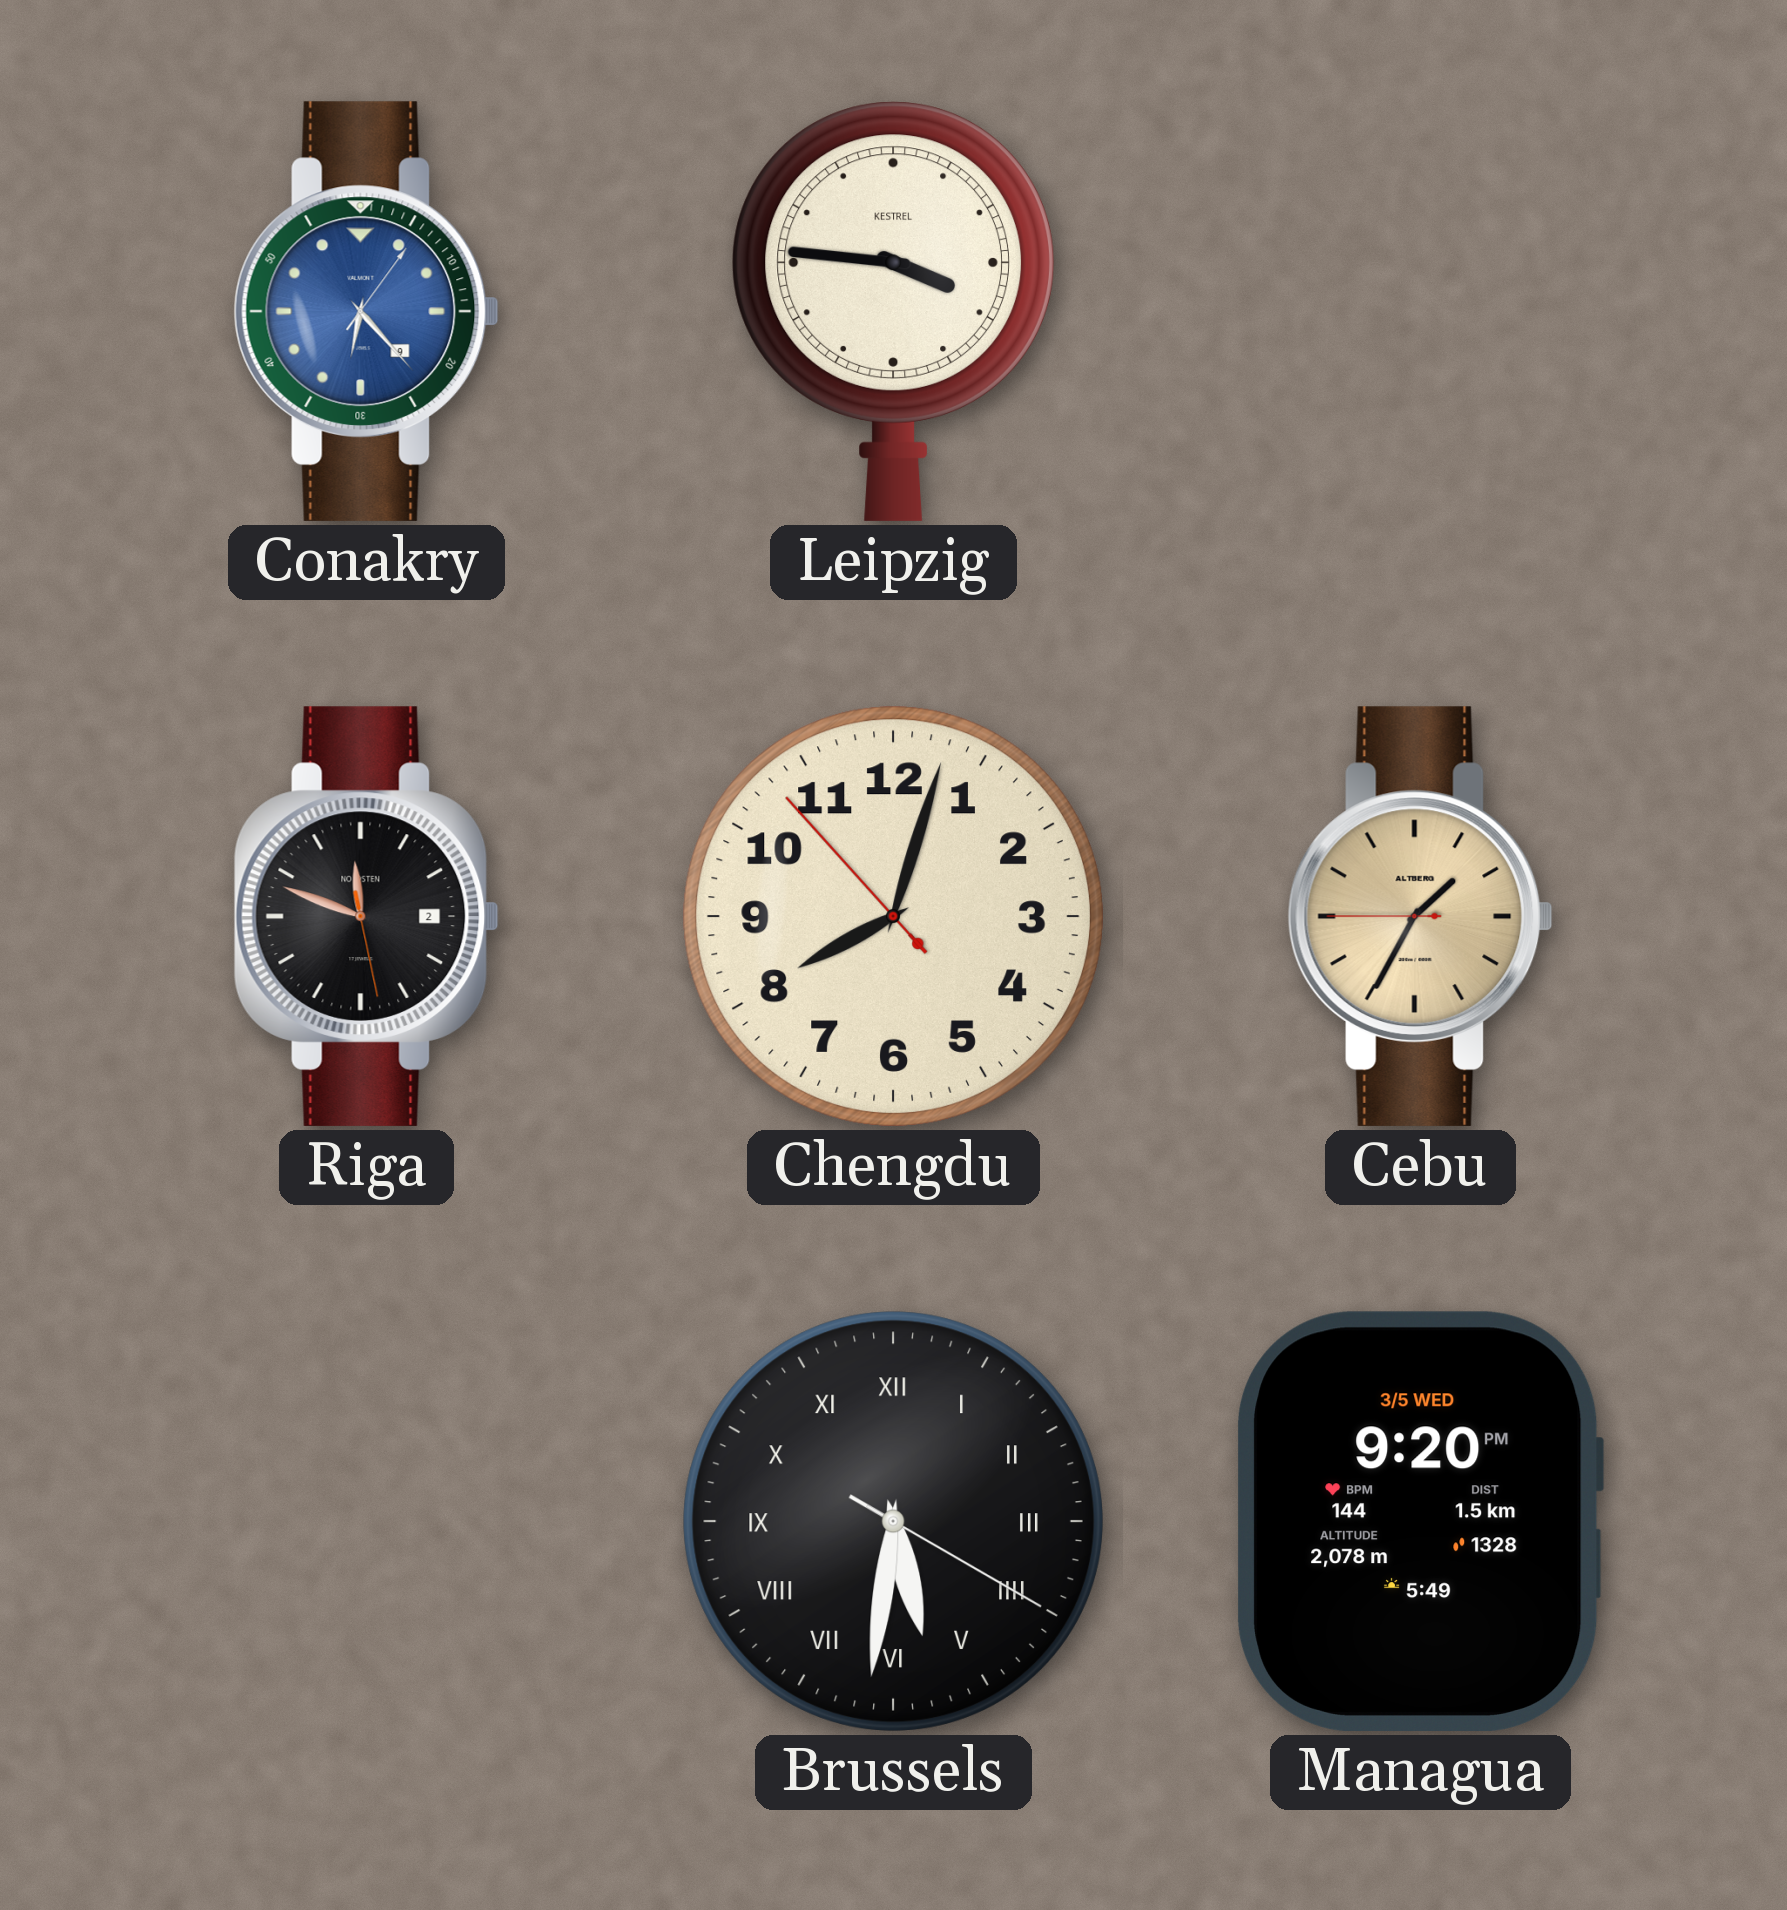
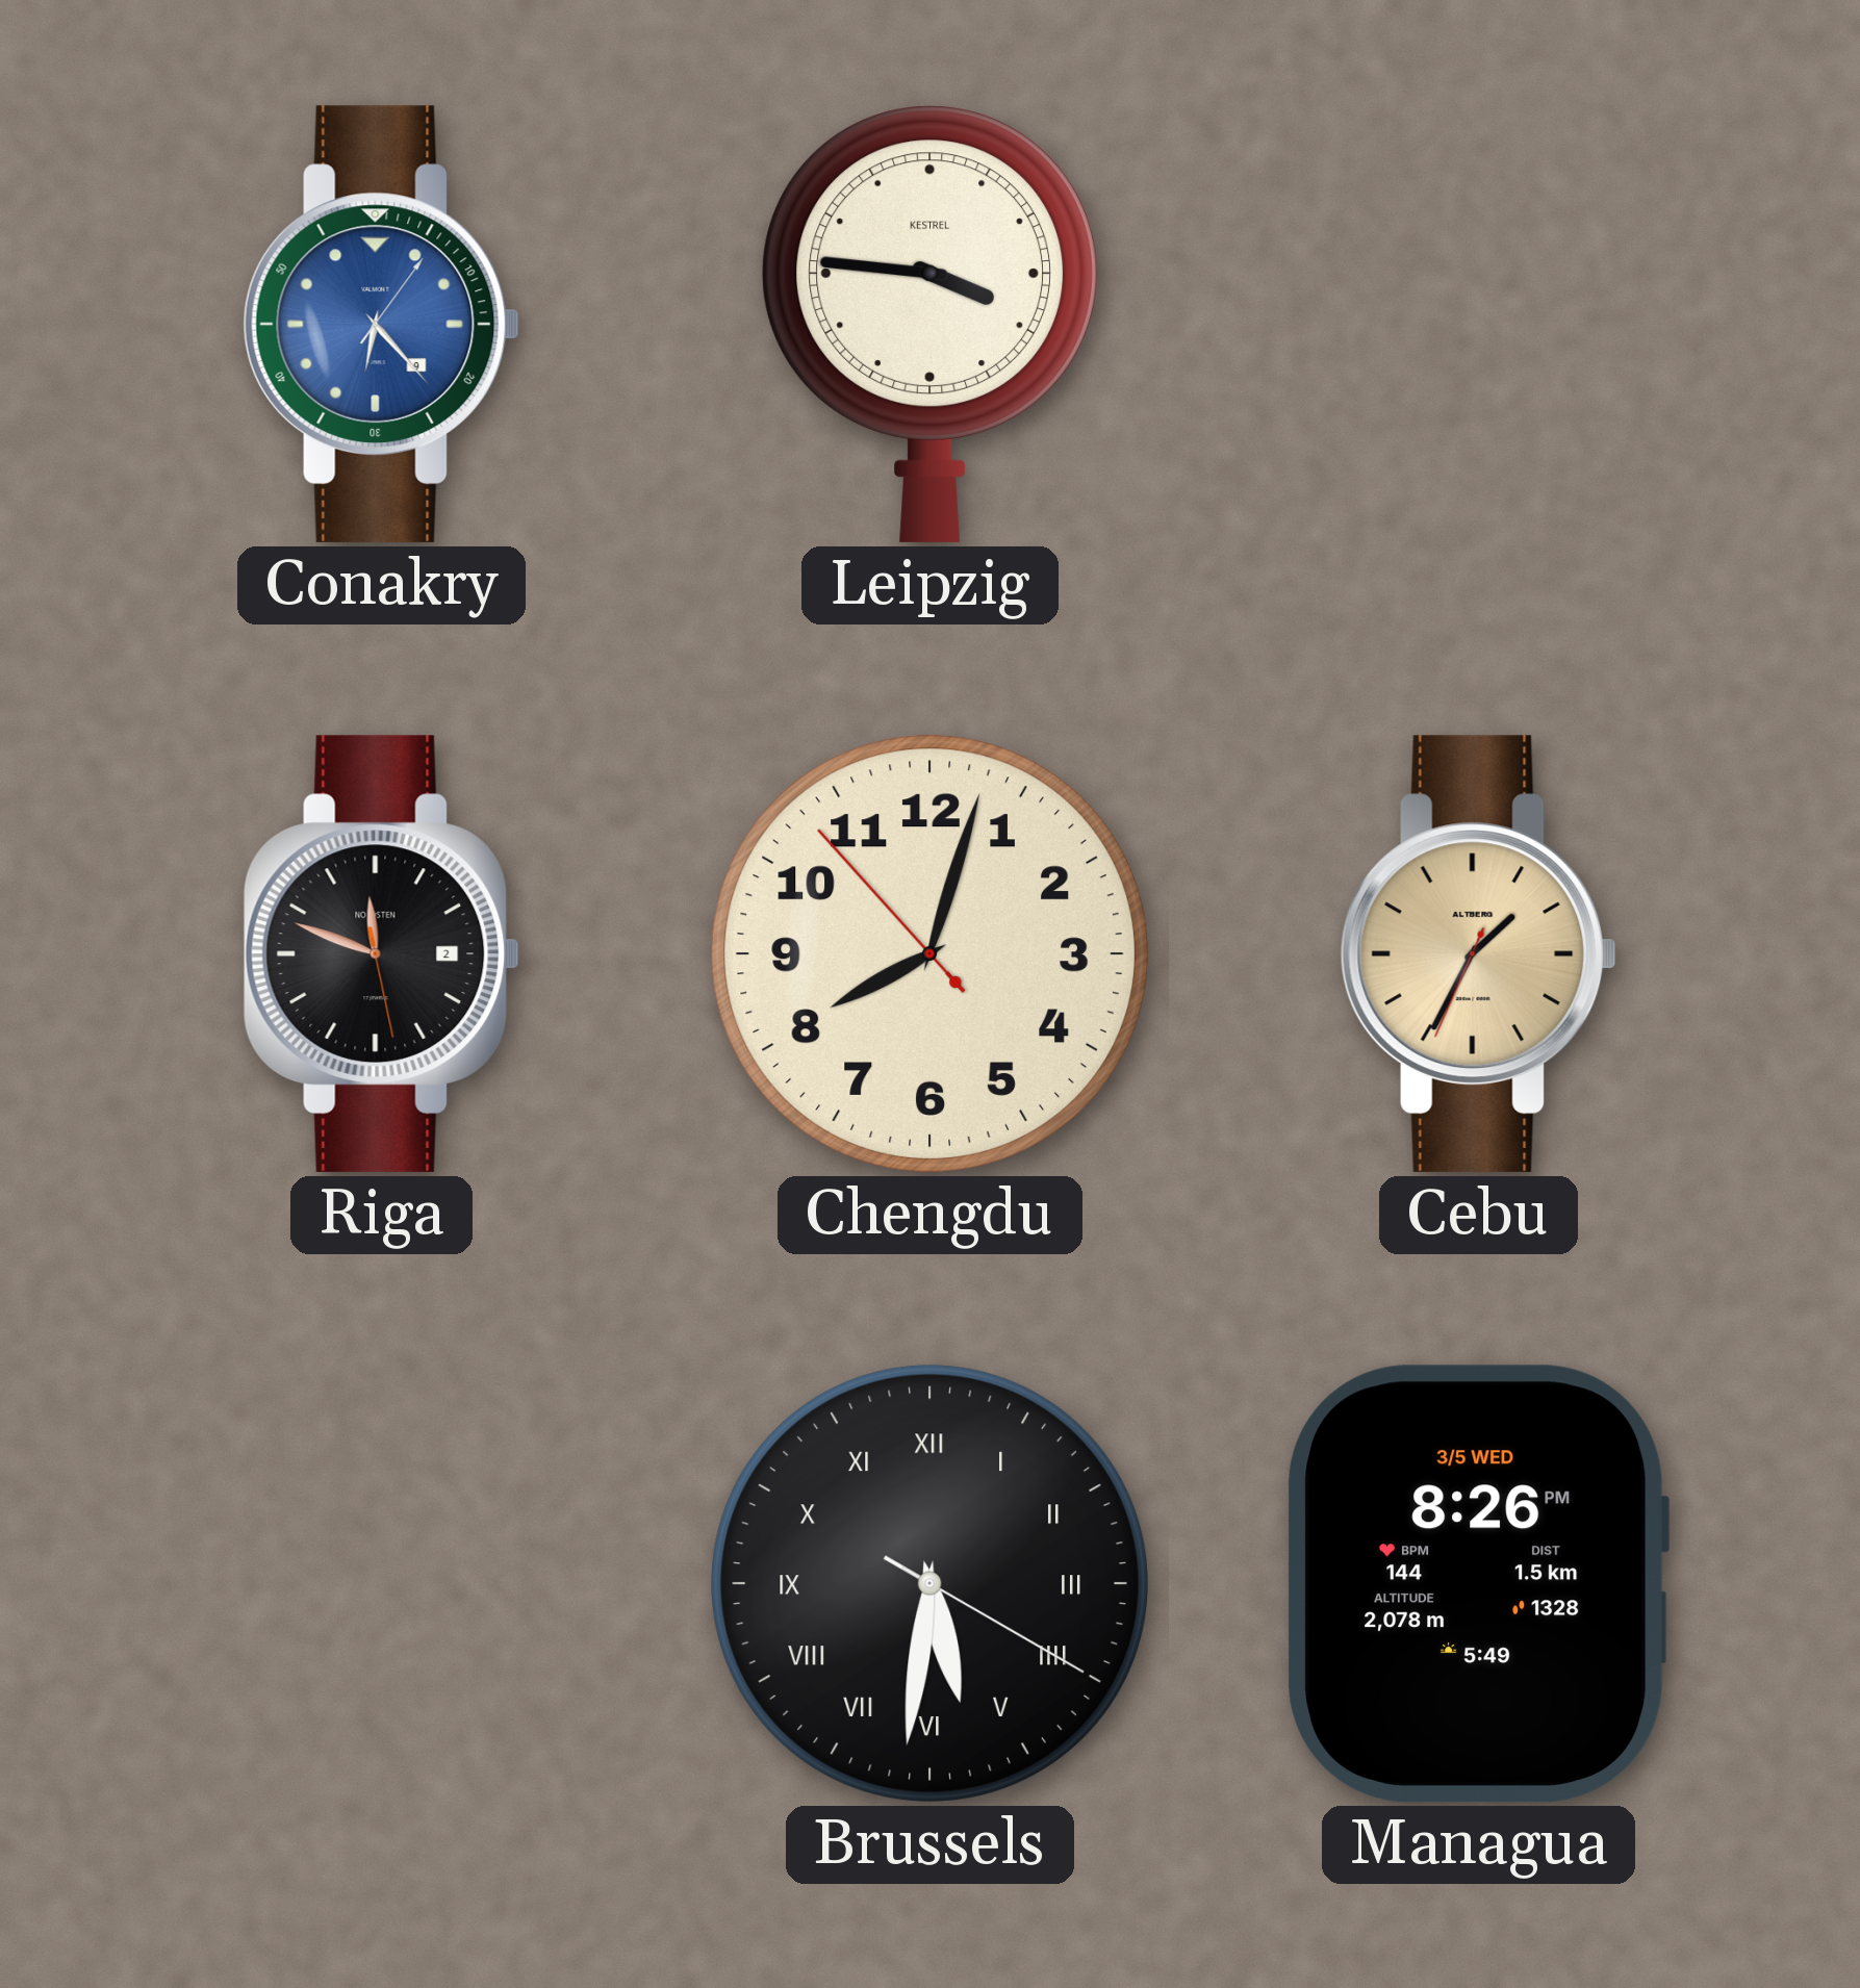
Cebu: 1:34:45 -> 1:34:34
Managua: 9:20 -> 8:26
